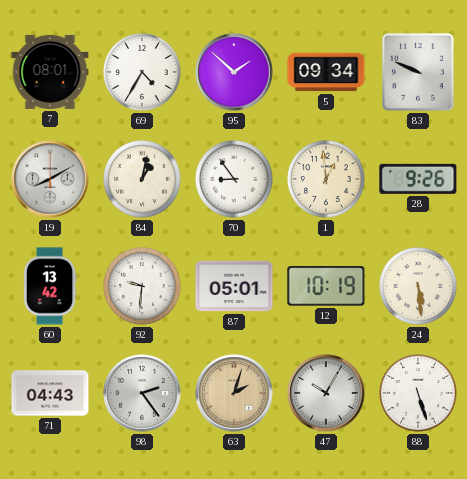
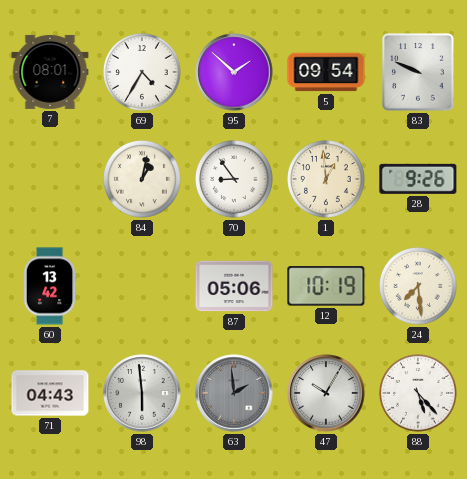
5: 09:34 -> 09:54
19: 8:10 -> none
92: 9:31 -> none
87: 05:01 -> 05:06
24: 5:29 -> 7:29
98: 2:24 -> 5:59
63: 2:03 -> 1:59
63 dial: champagne -> grey
88: 5:27 -> 5:23
